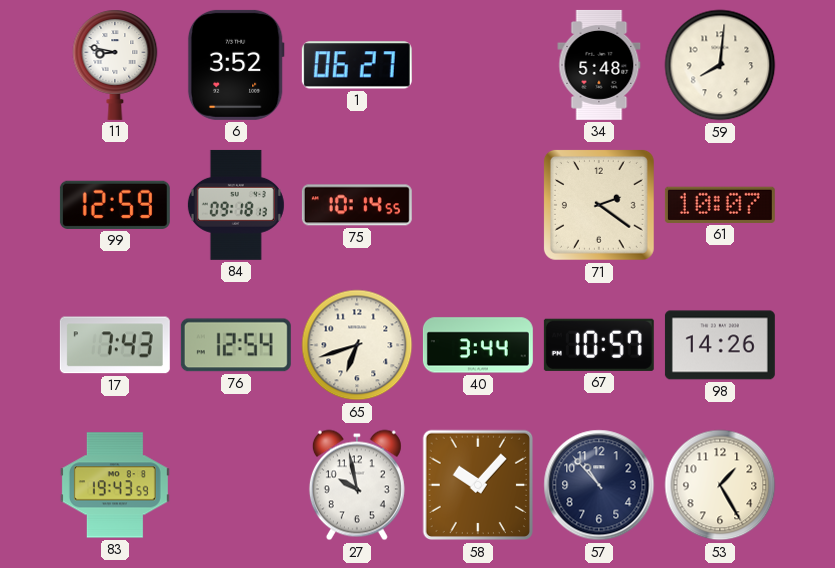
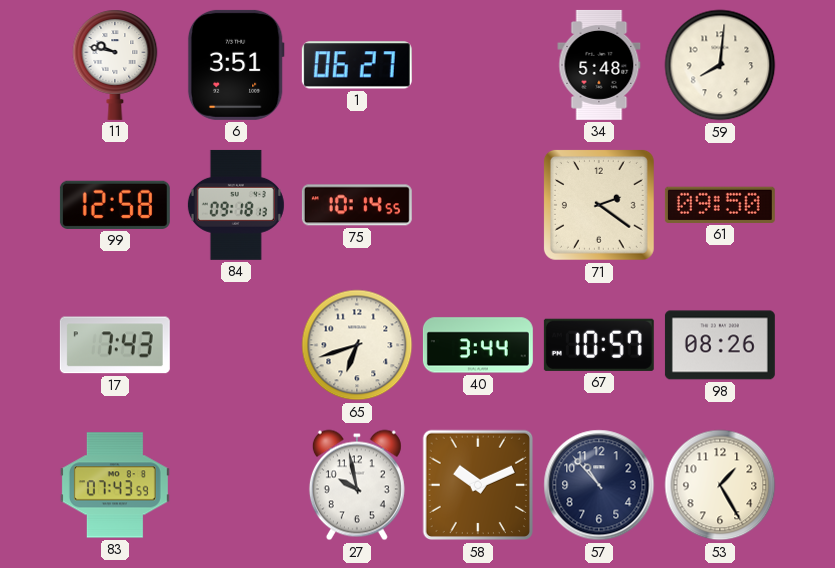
11: 8:47 -> 9:47
6: 3:52 -> 3:51
99: 12:59 -> 12:58
61: 10:07 -> 09:50
76: 12:54 -> none
98: 14:26 -> 08:26
83: 19:43 -> 07:43
58: 10:07 -> 10:11
